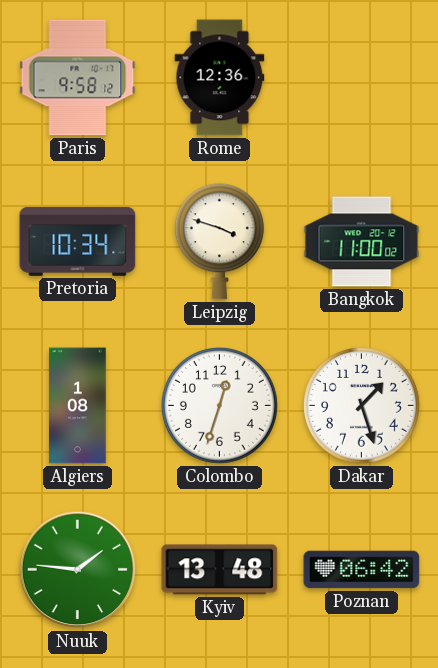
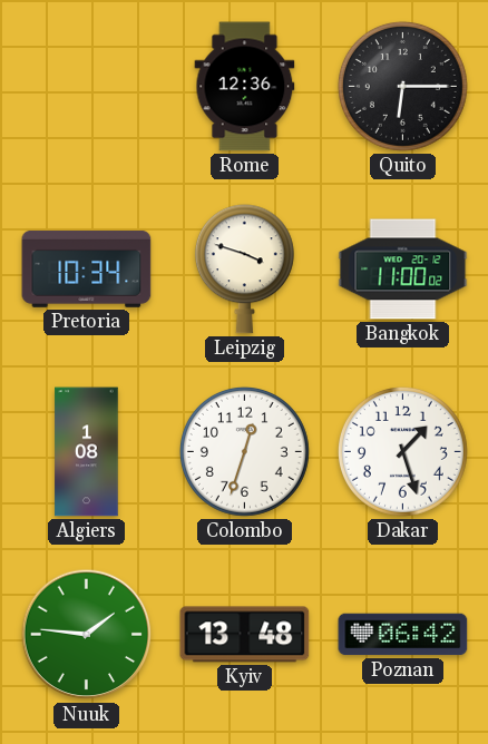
Paris: 9:58 -> none
Quito: none -> 6:15
